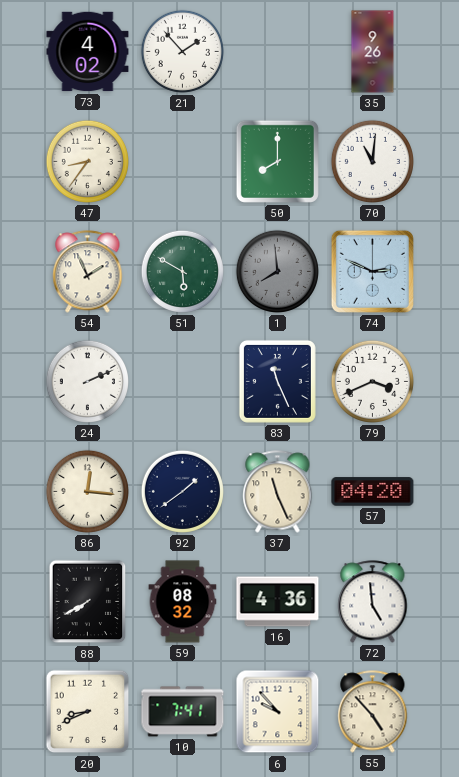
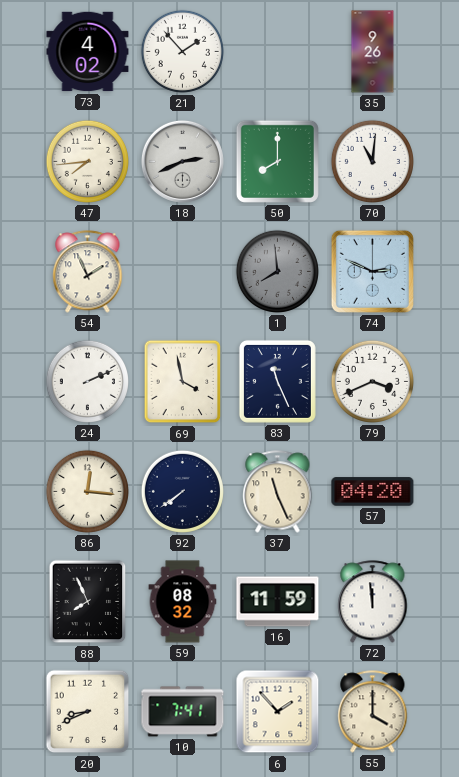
47: 8:36 -> 7:44
18: none -> 2:41
51: 5:50 -> none
69: none -> 3:58
92: 1:39 -> 7:39
88: 7:40 -> 7:56
16: 4:36 -> 11:59
72: 4:59 -> 11:59
6: 9:53 -> 1:53
55: 4:53 -> 4:00
